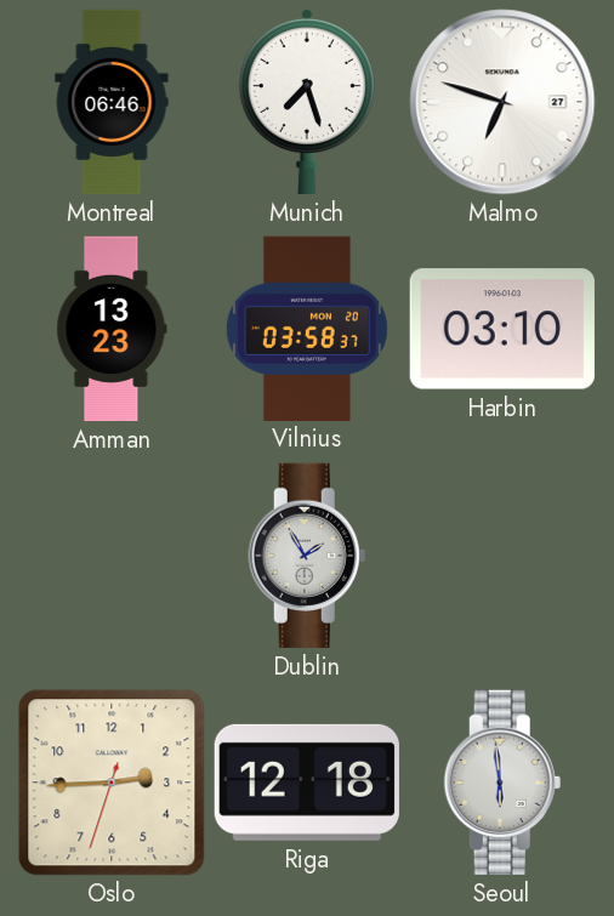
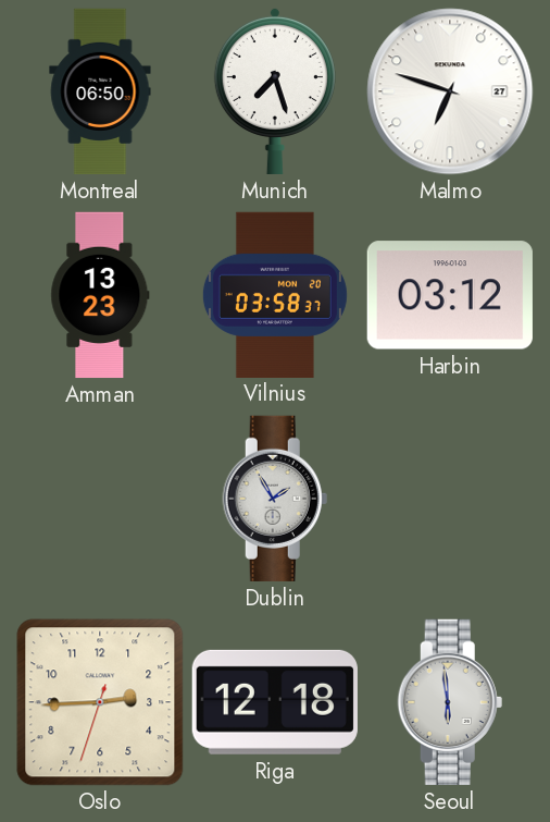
Montreal: 06:46 -> 06:50
Harbin: 03:10 -> 03:12
